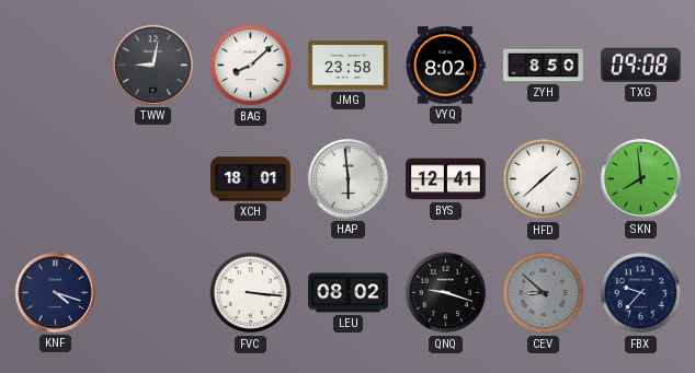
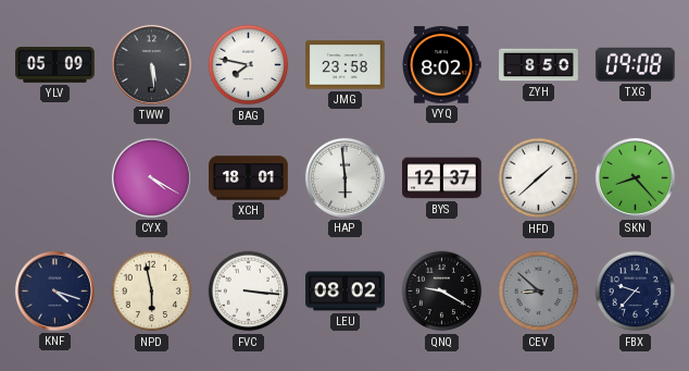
YLV: none -> 05:09
TWW: 9:02 -> 5:29
BAG: 8:08 -> 7:47
CYX: none -> 4:20
BYS: 12:41 -> 12:37
SKN: 7:59 -> 8:23
NPD: none -> 5:58
QNQ: 9:18 -> 9:20
